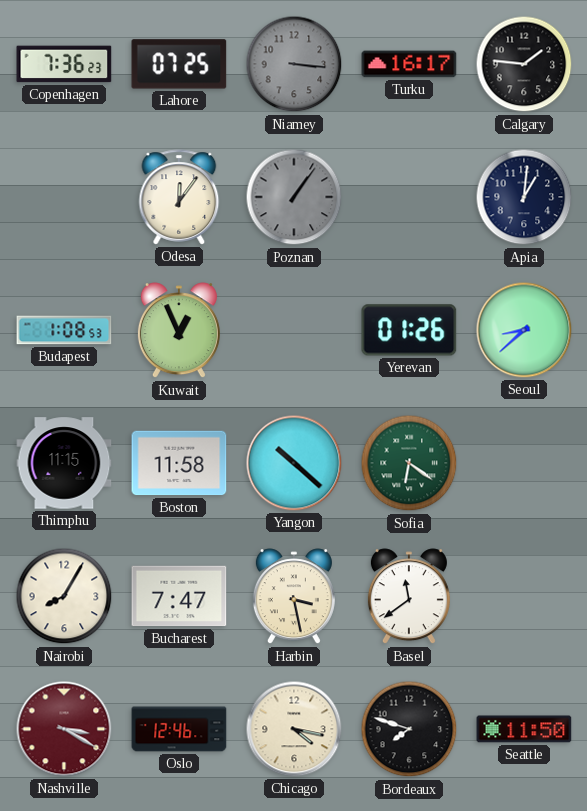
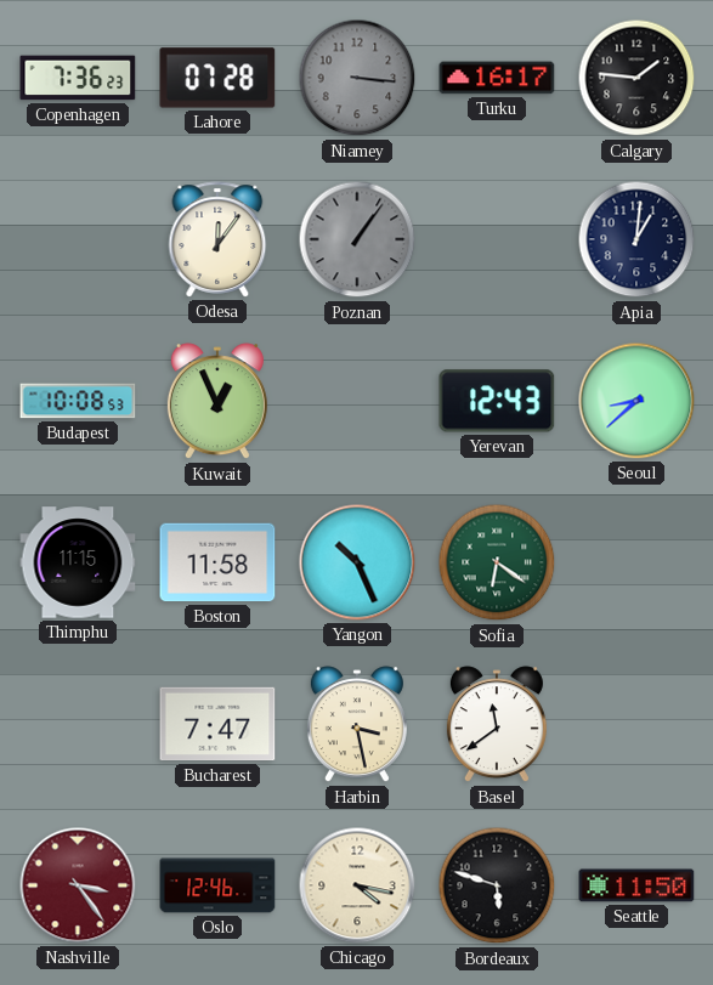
Lahore: 07:25 -> 07:28
Budapest: 1:08 -> 10:08
Yerevan: 01:26 -> 12:43
Yangon: 10:22 -> 10:26
Nairobi: 8:05 -> none
Nashville: 3:20 -> 3:24
Bordeaux: 7:48 -> 5:48
